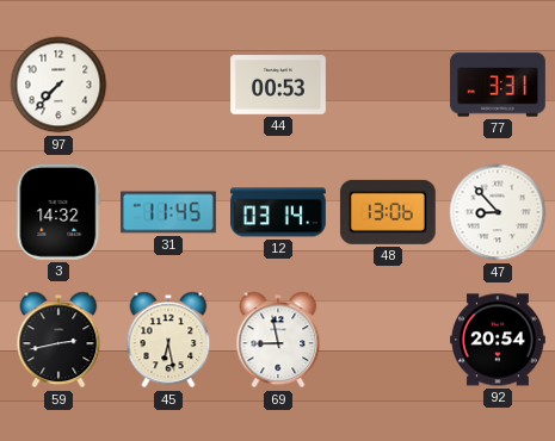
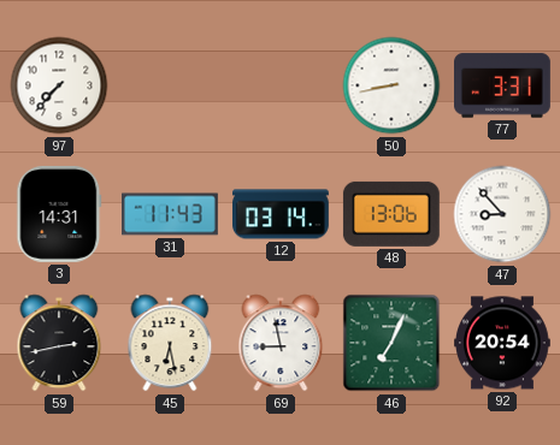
44: 00:53 -> none
50: none -> 8:43
3: 14:32 -> 14:31
31: 11:45 -> 11:43
46: none -> 7:04
